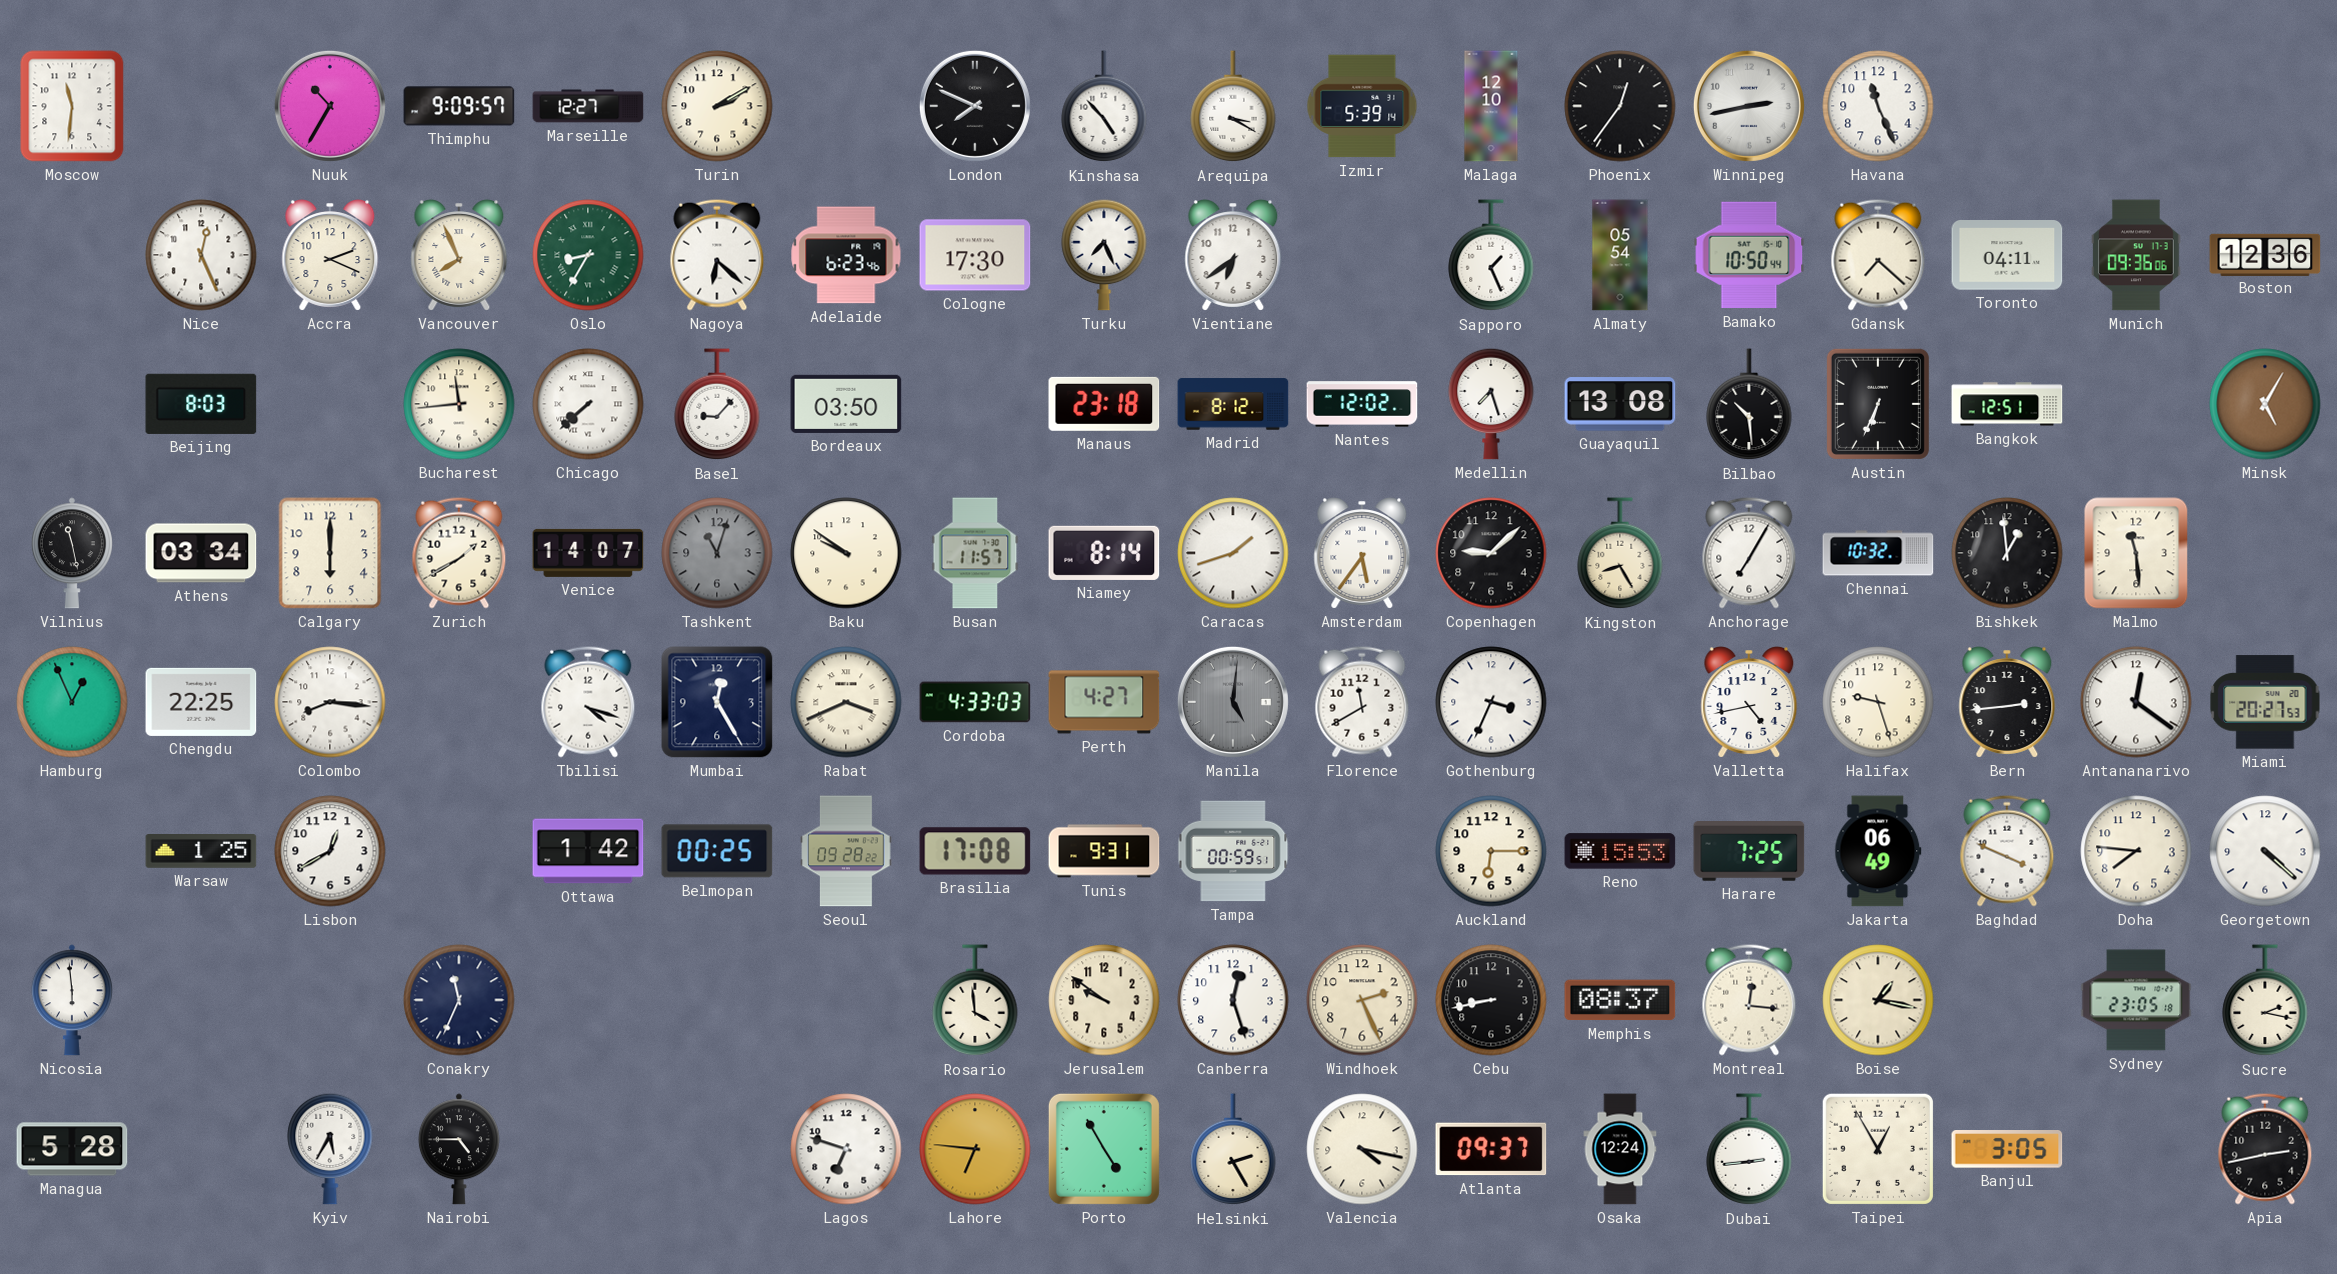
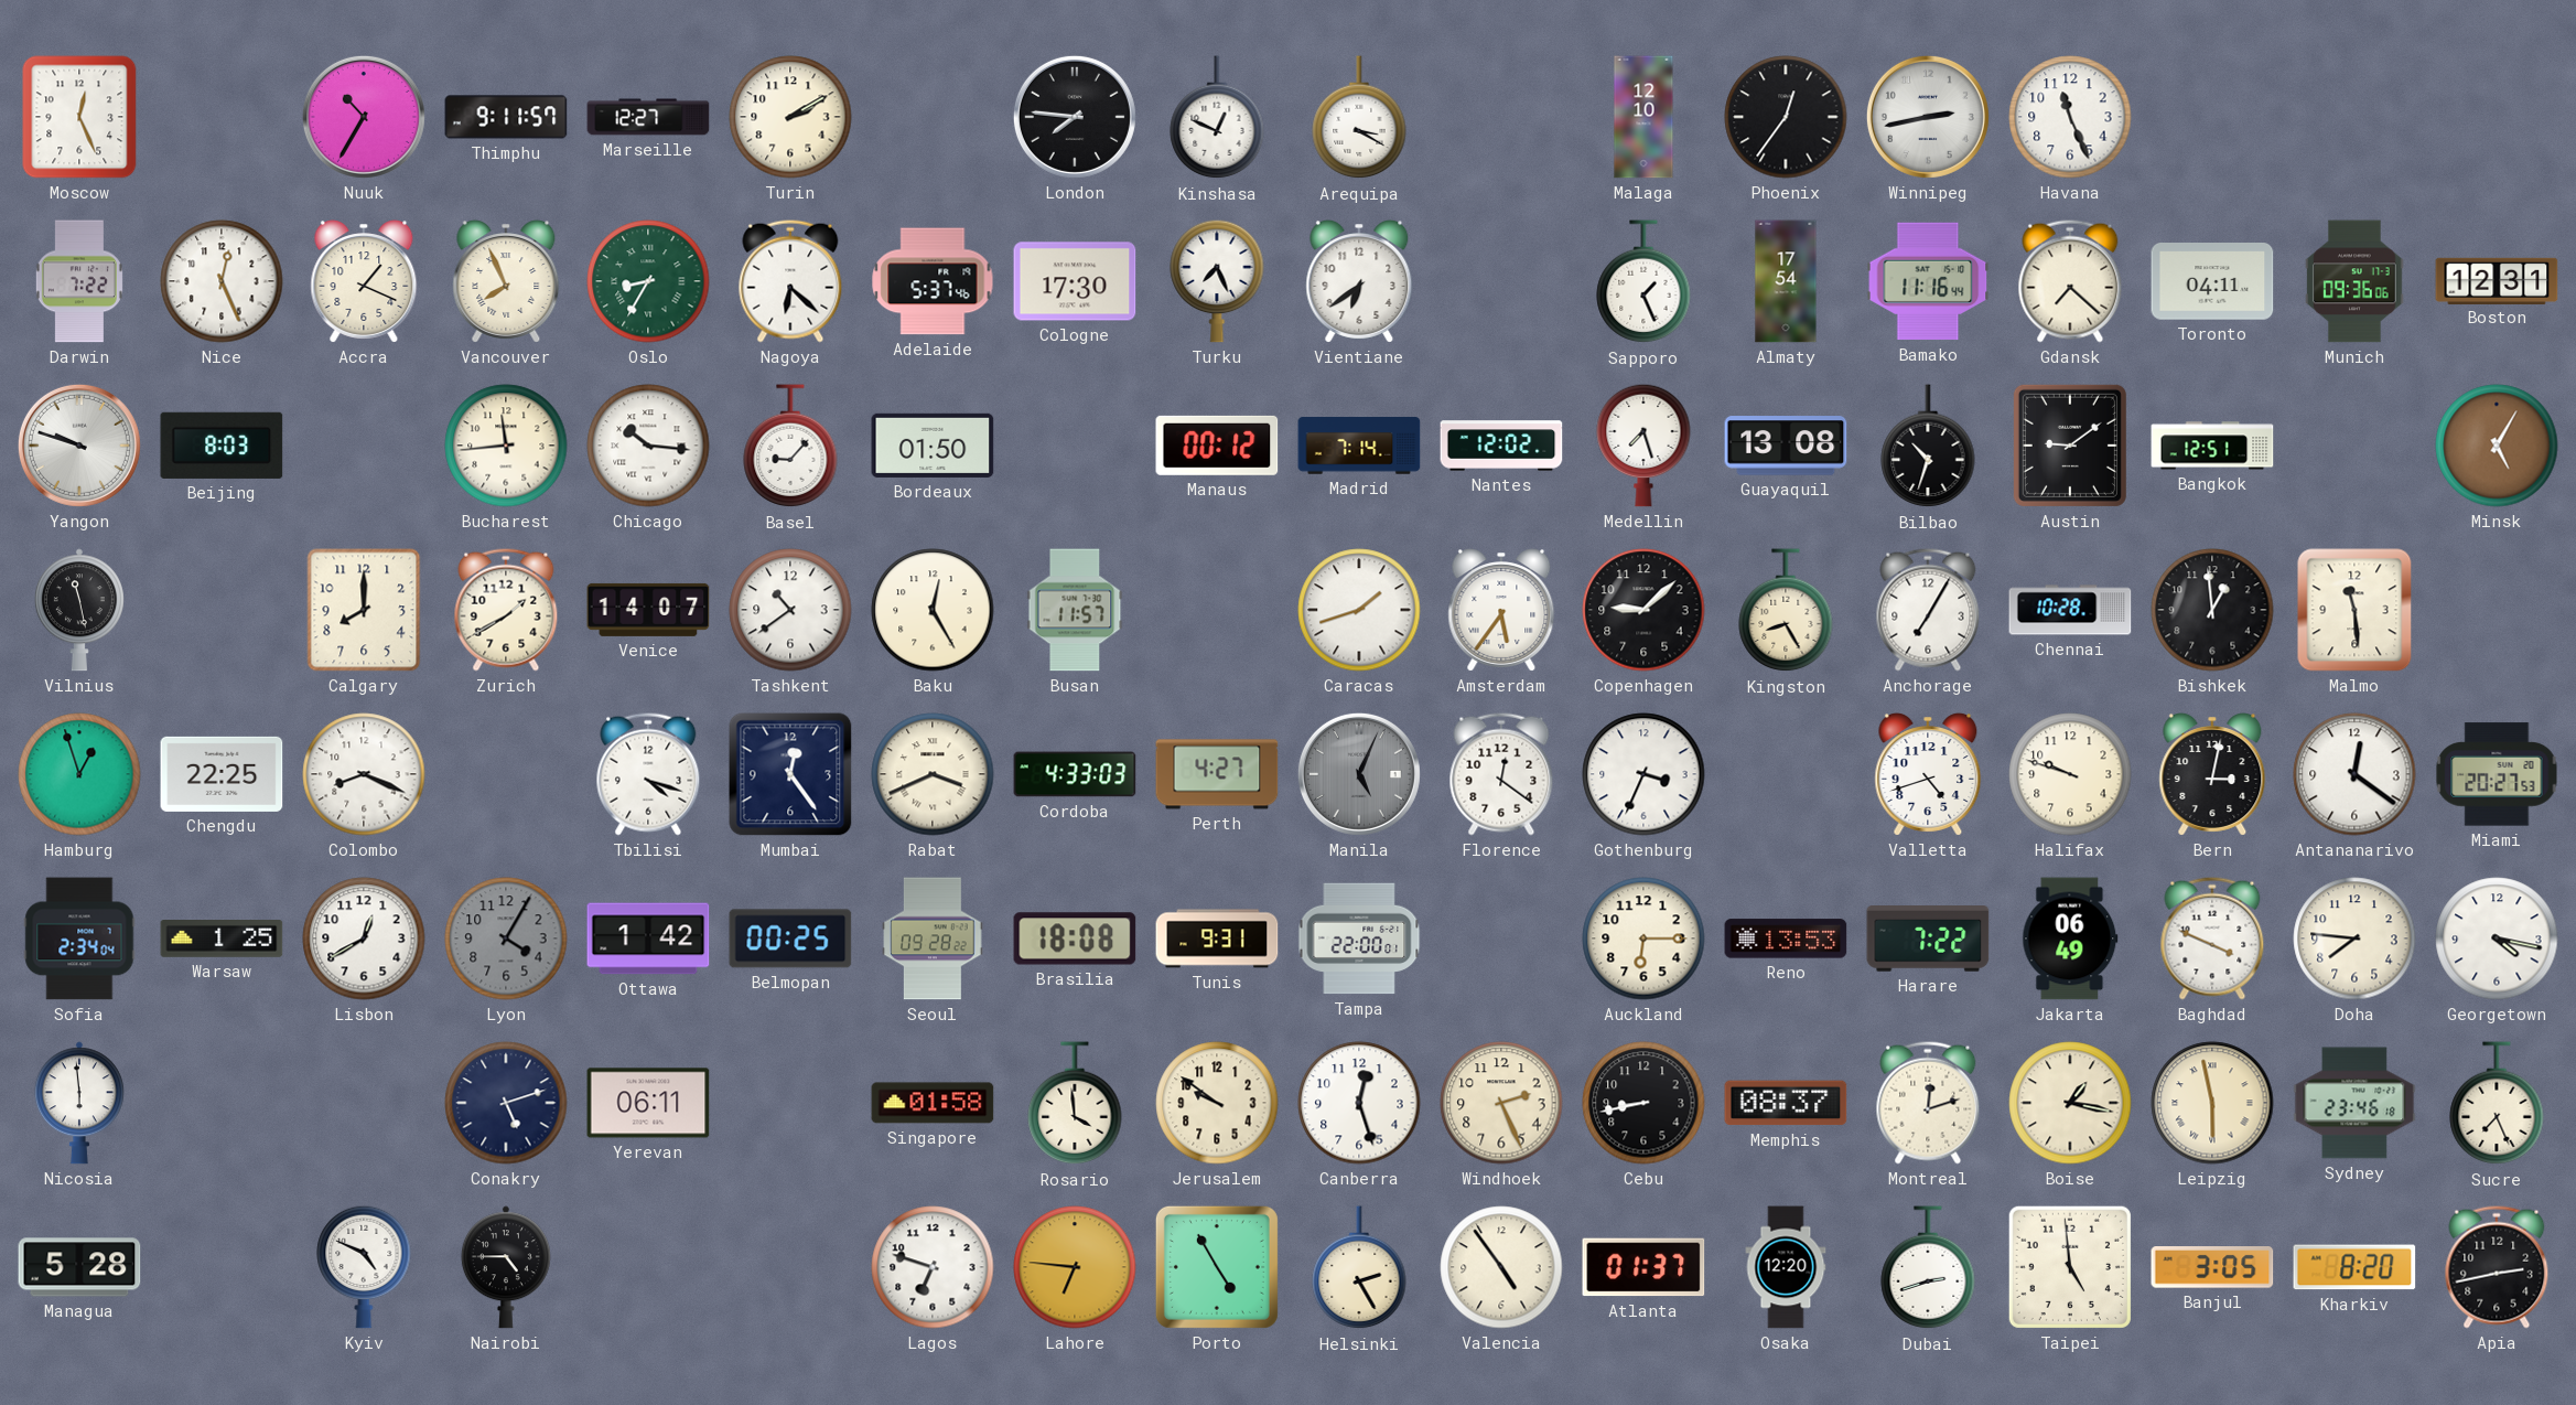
Moscow: 11:31 -> 12:26
Thimphu: 9:09 -> 9:11
London: 7:49 -> 7:46
Kinshasa: 4:53 -> 12:49
Izmir: 5:39 -> none
Darwin: none -> 7:22
Accra: 2:19 -> 1:19
Adelaide: 6:23 -> 5:37
Almaty: 05:54 -> 17:54
Bamako: 10:50 -> 11:16
Boston: 12:36 -> 12:31
Yangon: none -> 9:48
Chicago: 7:38 -> 10:16
Bordeaux: 03:50 -> 01:50
Manaus: 23:18 -> 00:12
Madrid: 8:12 -> 7:14
Bilbao: 10:29 -> 10:33
Austin: 6:34 -> 9:09
Athens: 03:34 -> none
Calgary: 6:00 -> 8:00
Tashkent: 11:03 -> 10:39
Tashkent dial: grey -> white
Baku: 9:51 -> 12:25
Niamey: 8:14 -> none
Chennai: 10:32 -> 10:28
Hamburg: 12:56 -> 12:57
Colombo: 8:16 -> 8:19
Mumbai: 12:25 -> 12:24
Manila: 5:01 -> 5:04
Florence: 11:40 -> 12:21
Valletta: 4:43 -> 4:42
Halifax: 9:27 -> 9:48
Bern: 2:44 -> 3:02
Sofia: none -> 2:34
Lyon: none -> 4:05
Brasilia: 17:08 -> 18:08
Tampa: 00:59 -> 22:00
Reno: 15:53 -> 13:53
Harare: 7:25 -> 7:22
Georgetown: 4:22 -> 4:17
Conakry: 11:34 -> 5:12
Yerevan: none -> 06:11
Singapore: none -> 01:58
Montreal: 12:16 -> 12:12
Leipzig: none -> 5:58
Sydney: 23:05 -> 23:46
Sucre: 2:17 -> 7:26
Kyiv: 5:35 -> 4:49
Valencia: 4:17 -> 4:54
Atlanta: 09:37 -> 01:37
Osaka: 12:24 -> 12:20
Dubai: 2:44 -> 2:42
Taipei: 12:55 -> 4:59
Kharkiv: none -> 8:20
